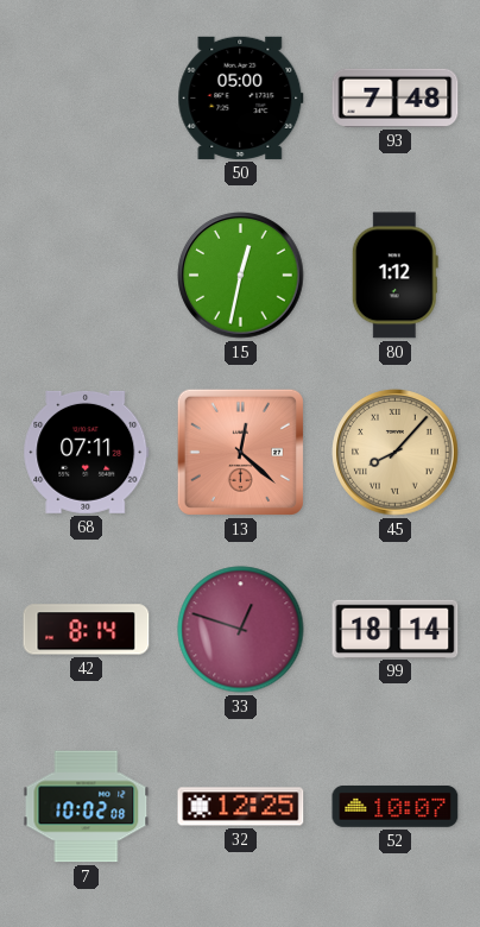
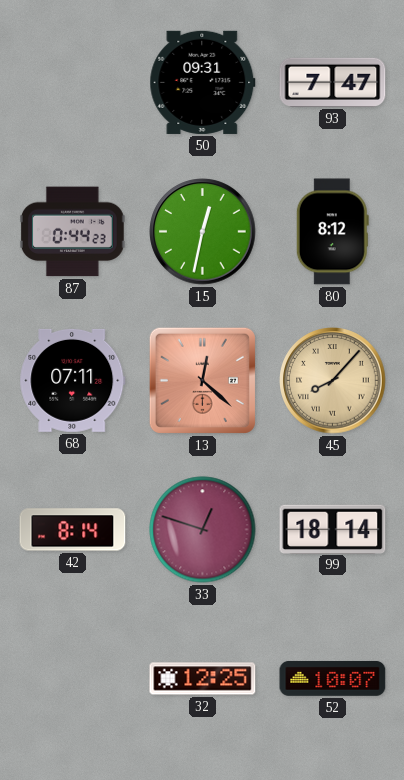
50: 05:00 -> 09:31
93: 7:48 -> 7:47
87: none -> 0:44
80: 1:12 -> 8:12
7: 10:02 -> none
